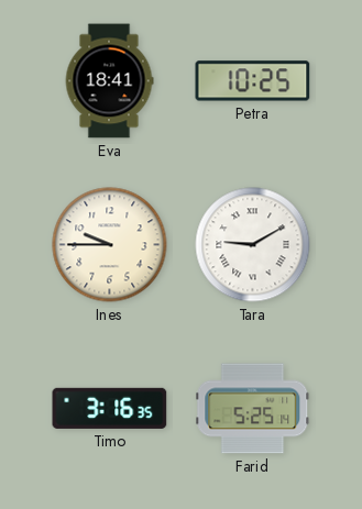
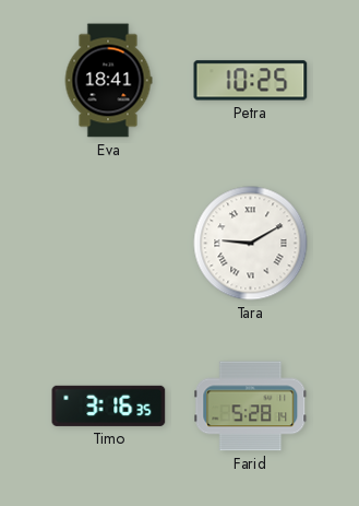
Ines: 9:45 -> none
Farid: 5:25 -> 5:28
